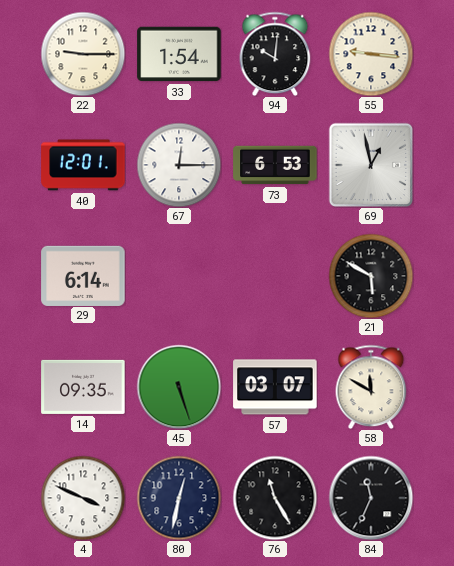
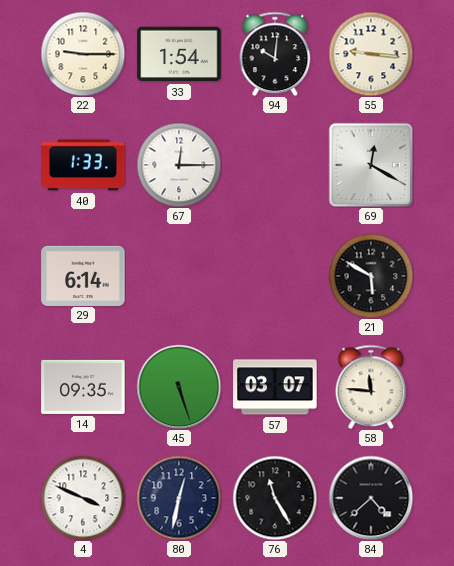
40: 12:01 -> 1:33
73: 6:53 -> none
69: 12:58 -> 12:20
58: 11:50 -> 11:46
84: 11:34 -> 4:38
